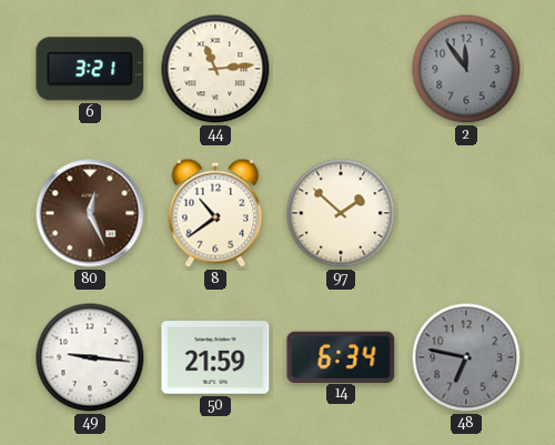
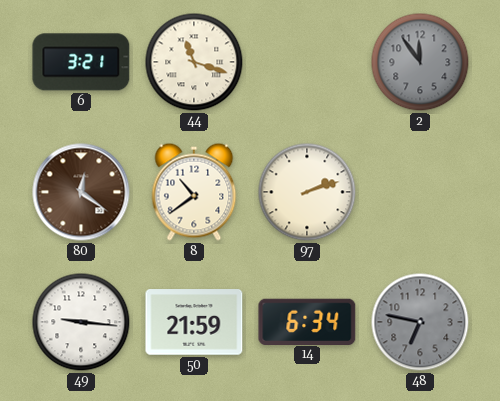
44: 11:14 -> 11:18
80: 12:26 -> 12:21
97: 1:52 -> 2:12
